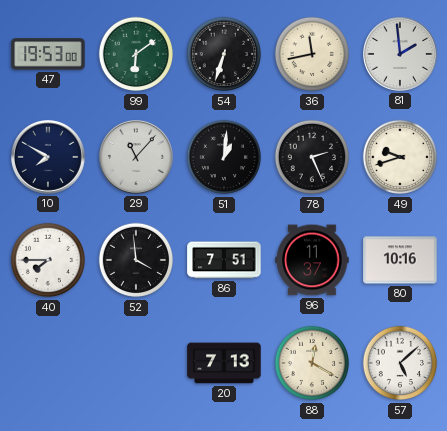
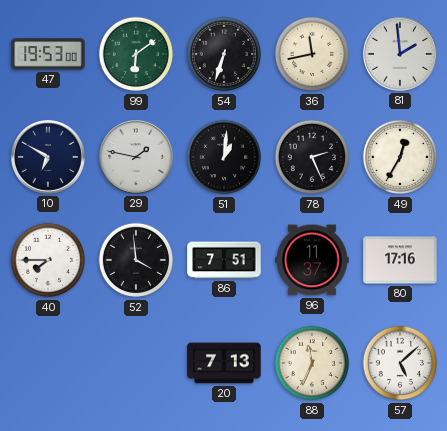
10: 7:50 -> 6:50
29: 11:07 -> 1:47
49: 9:42 -> 12:35
80: 10:16 -> 17:16
88: 12:20 -> 11:34
